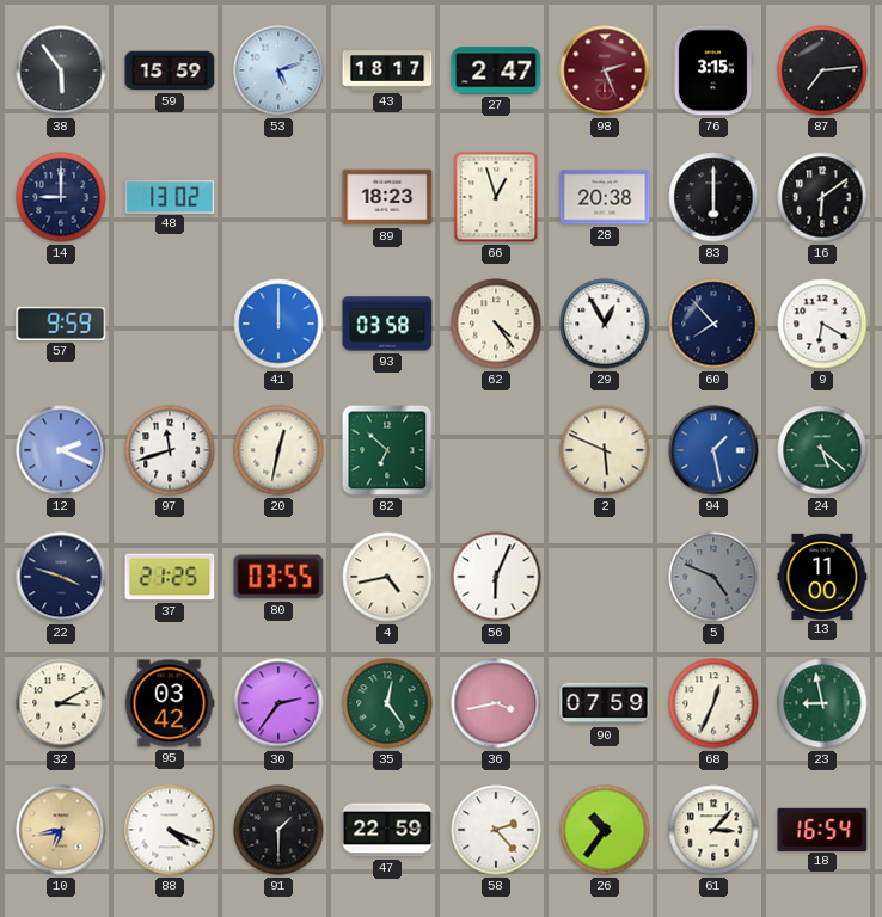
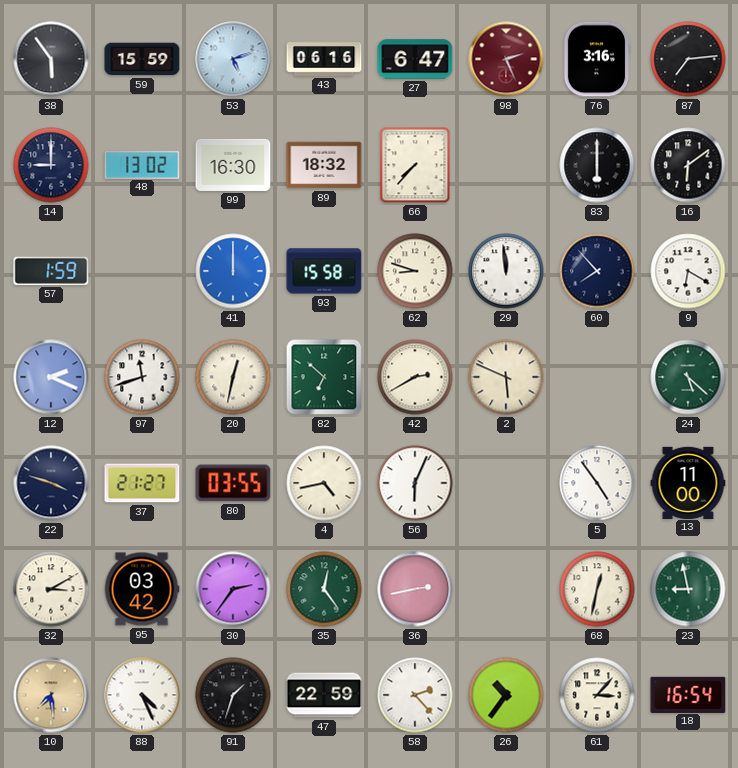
43: 18:17 -> 06:16
27: 2:47 -> 6:47
76: 3:15 -> 3:16
99: none -> 16:30
89: 18:23 -> 18:32
66: 12:57 -> 7:37
28: 20:38 -> none
57: 9:59 -> 1:59
93: 03:58 -> 15:58
62: 4:24 -> 8:48
29: 12:55 -> 11:59
42: none -> 2:40
94: 1:28 -> none
37: 21:25 -> 21:27
5: 4:49 -> 4:54
5 dial: grey -> white
36: 3:43 -> 2:43
90: 07:59 -> none
68: 12:34 -> 12:32
10: 6:43 -> 7:29
88: 4:19 -> 4:26
91: 1:30 -> 1:33
